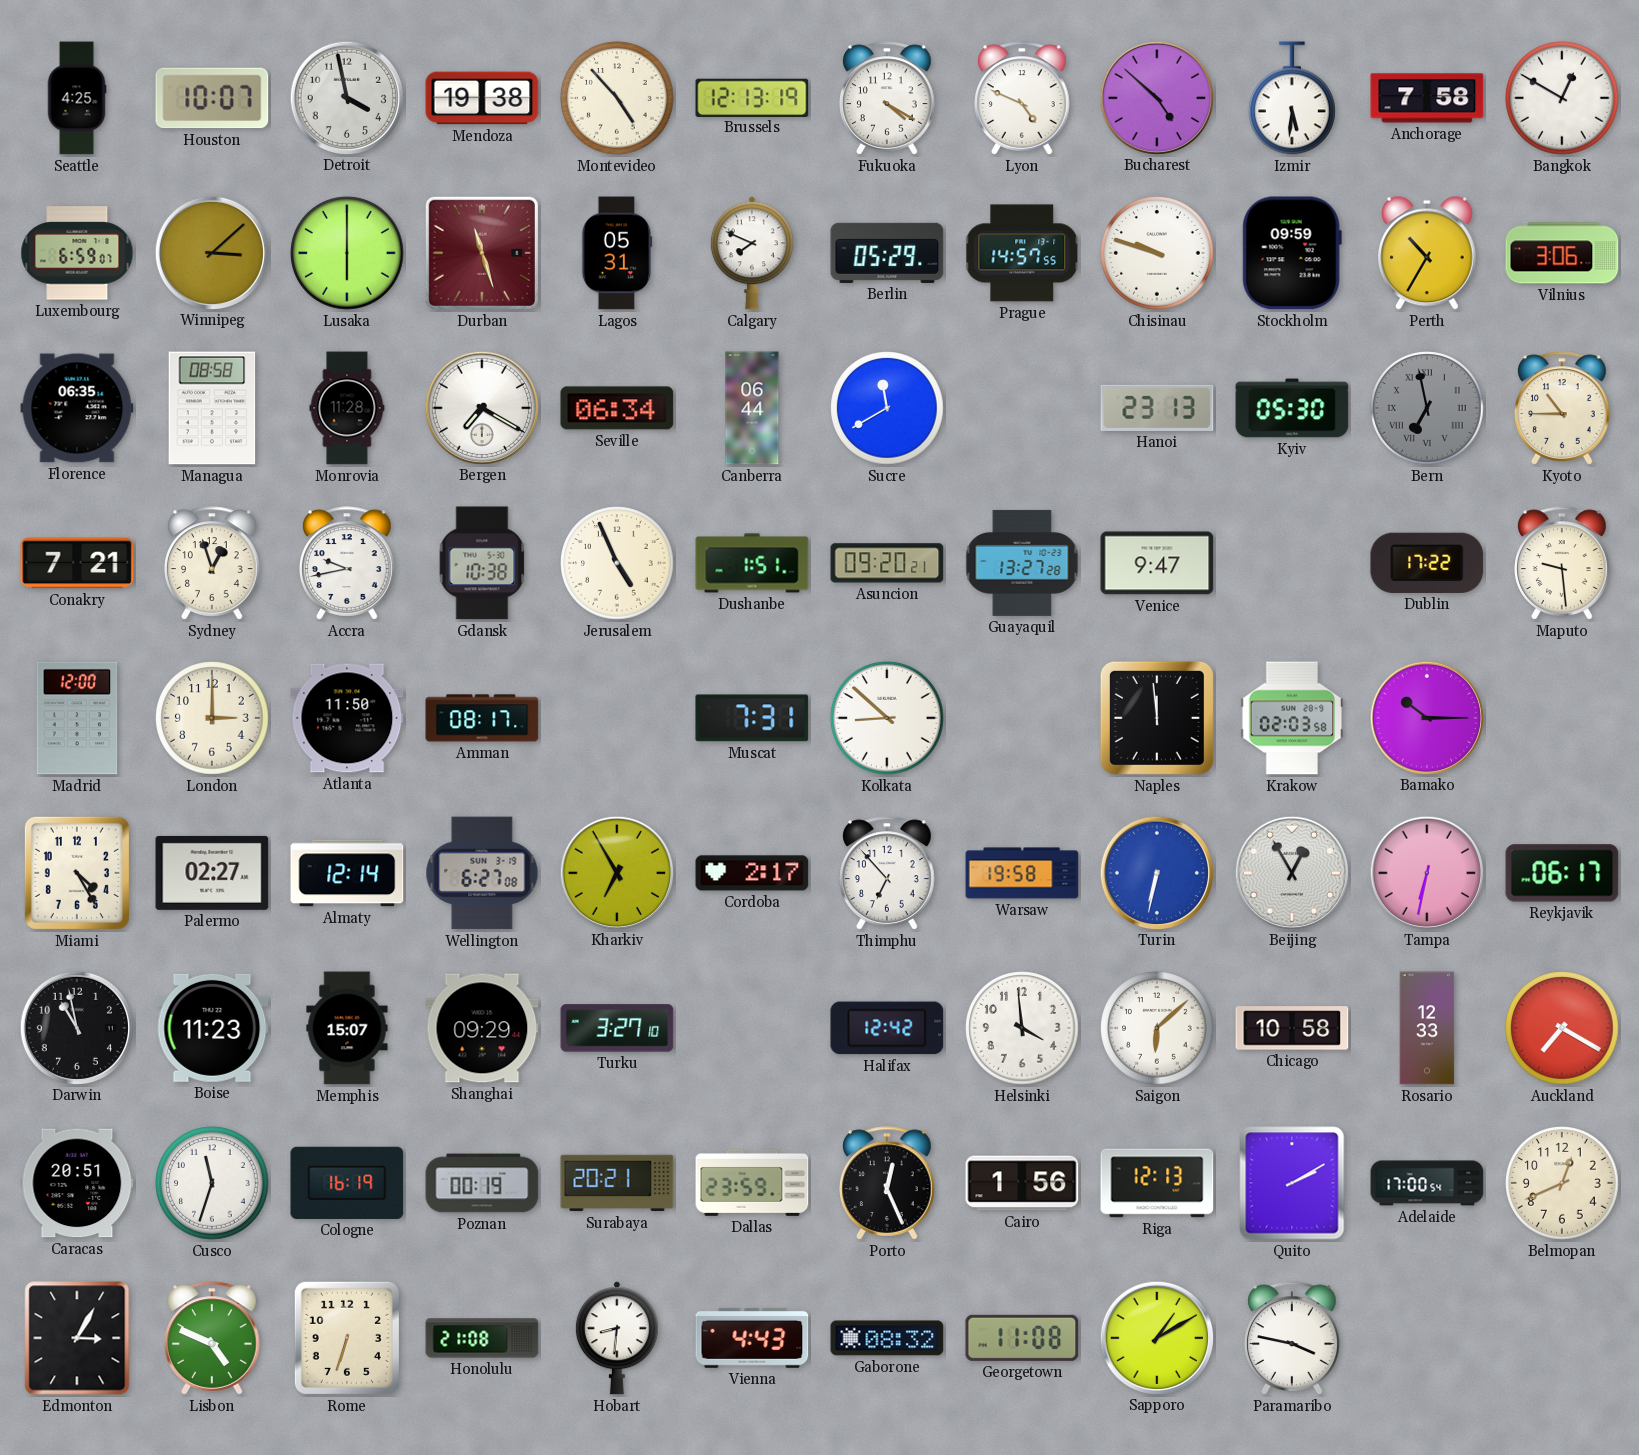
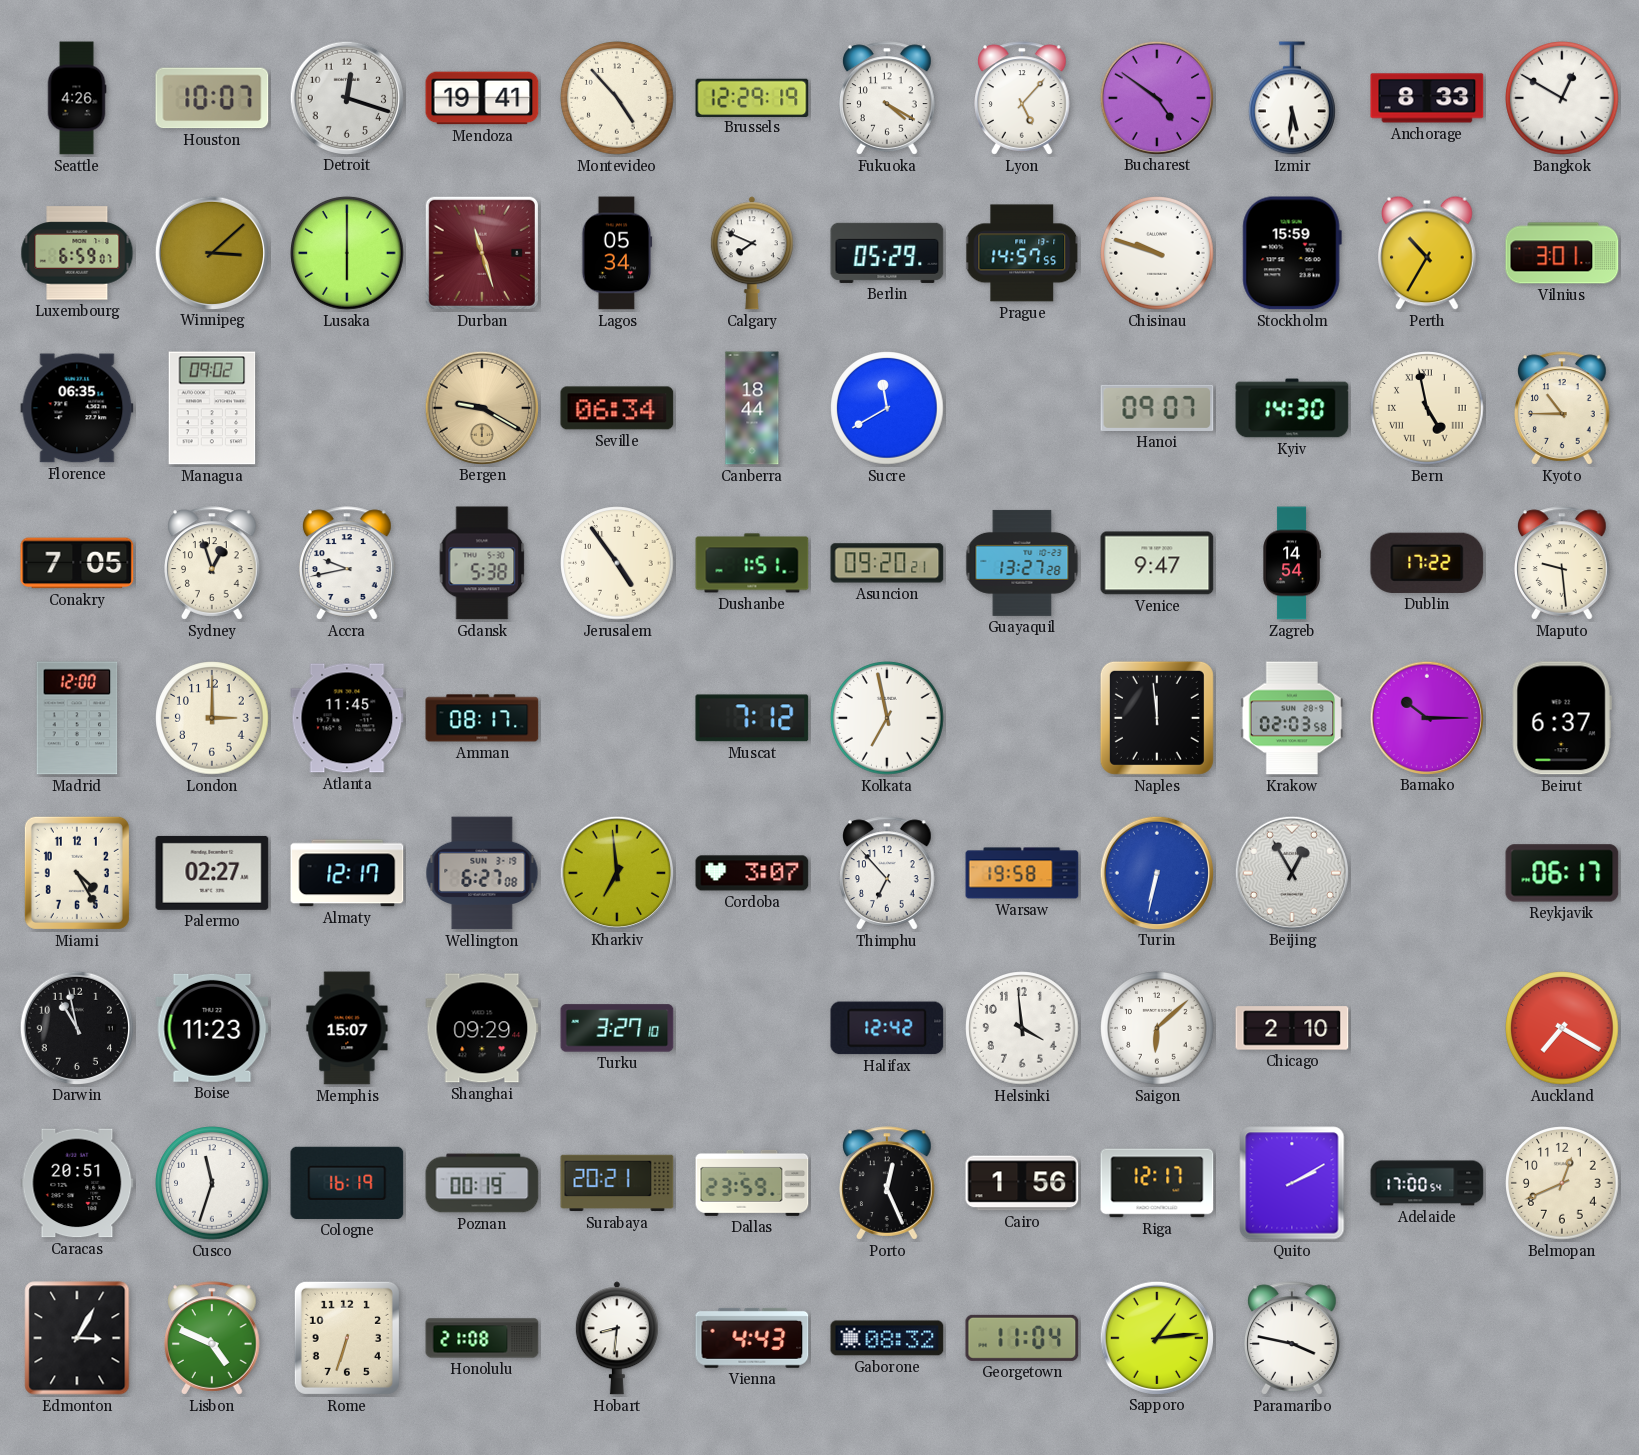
Seattle: 4:25 -> 4:26
Detroit: 3:58 -> 12:18
Mendoza: 19:38 -> 19:41
Brussels: 12:13 -> 12:29
Lyon: 4:49 -> 5:07
Bucharest: 4:52 -> 4:51
Anchorage: 7:58 -> 8:33
Lagos: 05:31 -> 05:34
Stockholm: 09:59 -> 15:59
Vilnius: 3:06 -> 3:01
Managua: 08:58 -> 09:02
Monrovia: 11:28 -> none
Bergen: 7:20 -> 9:20
Bergen dial: white -> champagne
Canberra: 06:44 -> 18:44
Hanoi: 23:13 -> 09:07
Kyiv: 05:30 -> 14:30
Bern: 6:58 -> 4:58
Bern dial: grey -> cream
Conakry: 7:21 -> 7:05
Gdansk: 10:38 -> 5:38
Jerusalem: 4:56 -> 4:54
Zagreb: none -> 14:54
Atlanta: 11:50 -> 11:45
Muscat: 7:31 -> 7:12
Kolkata: 8:52 -> 6:58
Beirut: none -> 6:37
Almaty: 12:14 -> 12:17
Kharkiv: 6:55 -> 6:59
Cordoba: 2:17 -> 3:07
Tampa: 6:32 -> none
Chicago: 10:58 -> 2:10
Rosario: 12:33 -> none
Riga: 12:13 -> 12:17
Georgetown: 11:08 -> 11:04
Sapporo: 1:10 -> 1:14
